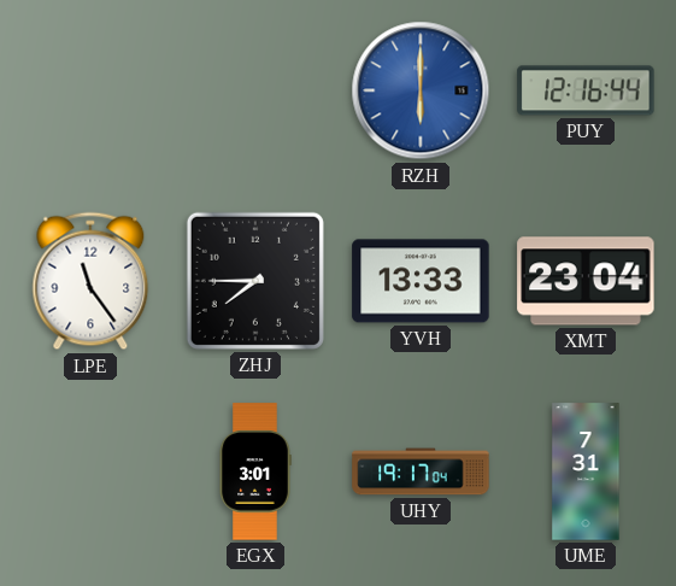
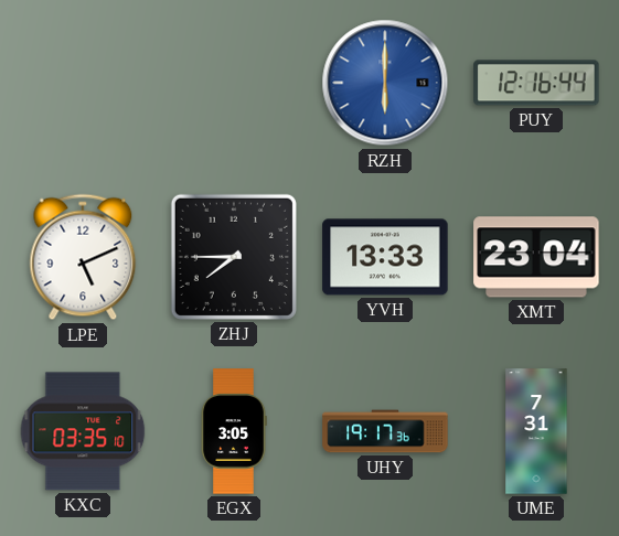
LPE: 11:24 -> 5:11
KXC: none -> 03:35
EGX: 3:01 -> 3:05
UHY: 19:17:04 -> 19:17:36
